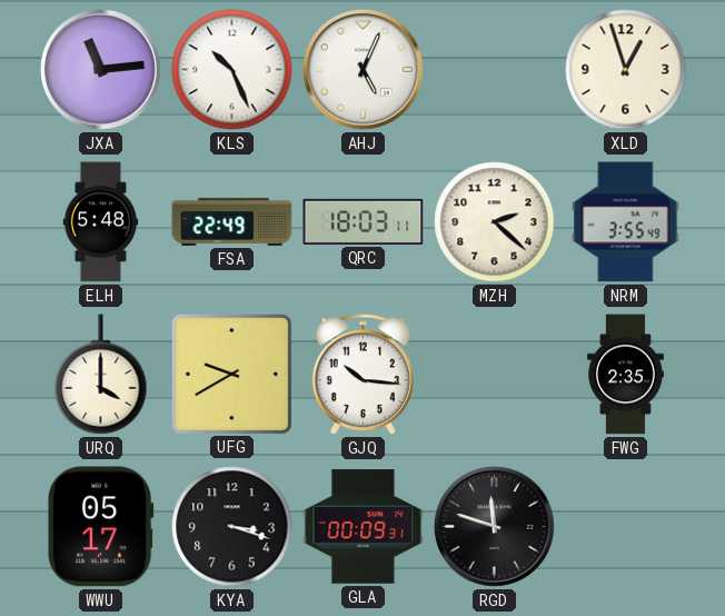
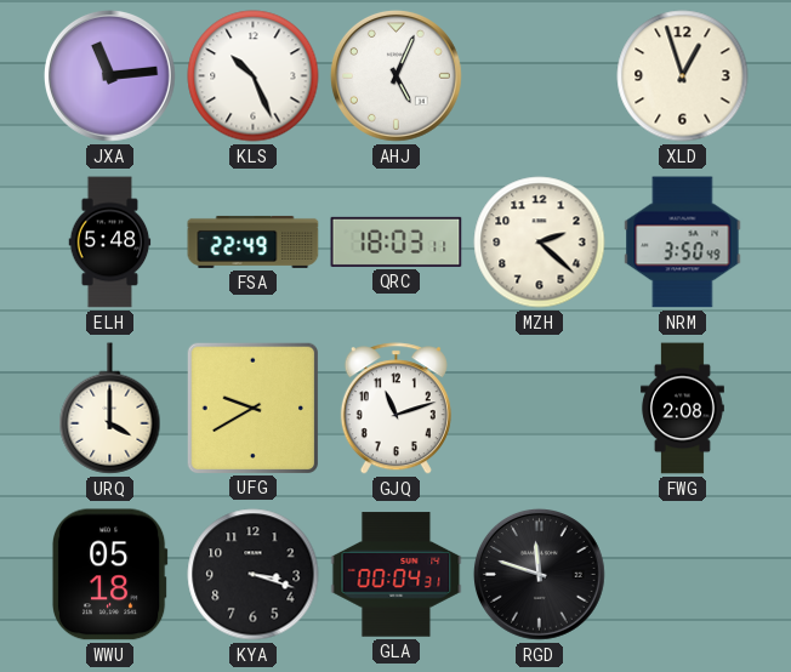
NRM: 3:55 -> 3:50
GJQ: 10:16 -> 11:12
FWG: 2:35 -> 2:08
WWU: 05:17 -> 05:18
GLA: 00:09 -> 00:04
